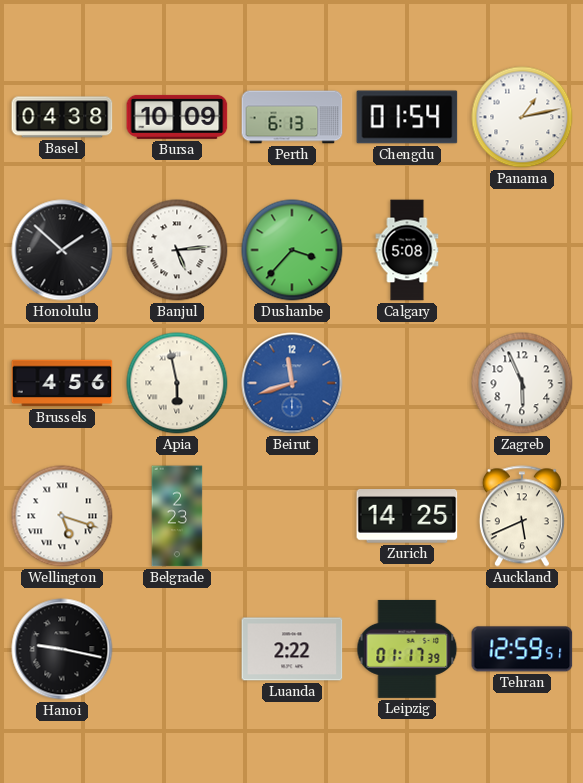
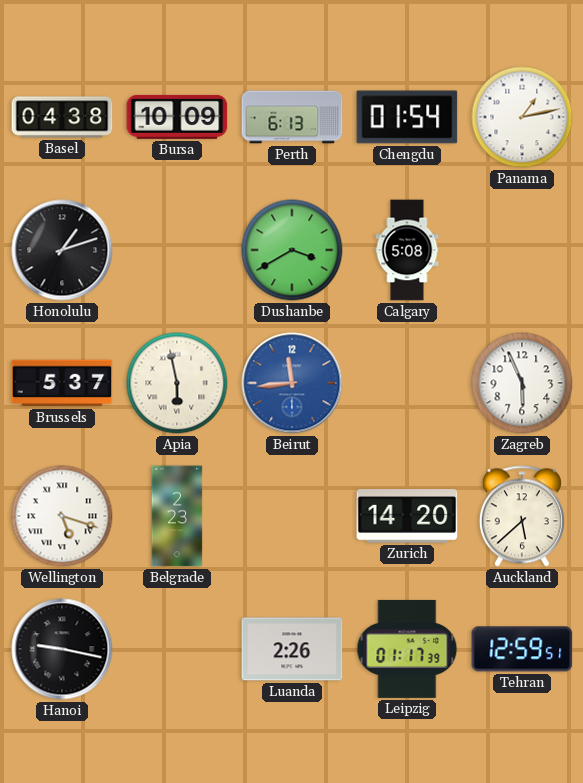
Honolulu: 1:52 -> 1:12
Banjul: 5:14 -> none
Dushanbe: 3:37 -> 3:40
Brussels: 4:56 -> 5:37
Beirut: 11:42 -> 11:44
Zurich: 14:25 -> 14:20
Auckland: 5:41 -> 5:38
Luanda: 2:22 -> 2:26
